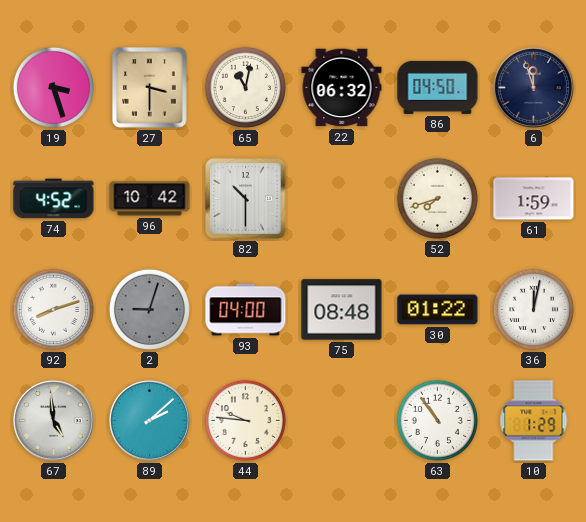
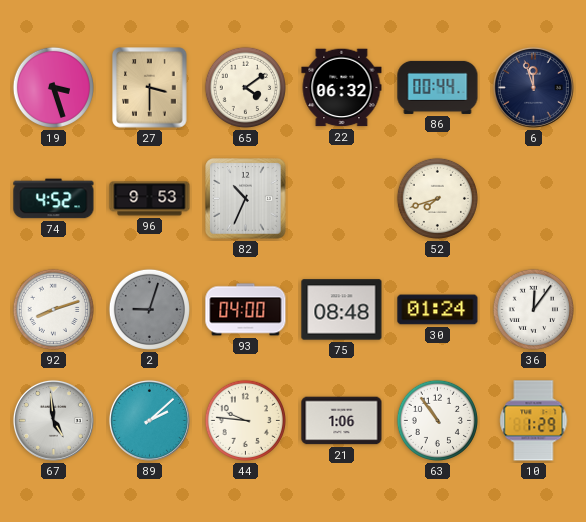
65: 11:02 -> 4:09
86: 04:50 -> 00:44
96: 10:42 -> 9:53
82: 10:30 -> 10:34
61: 1:59 -> none
30: 01:22 -> 01:24
36: 12:02 -> 12:06
21: none -> 1:06
